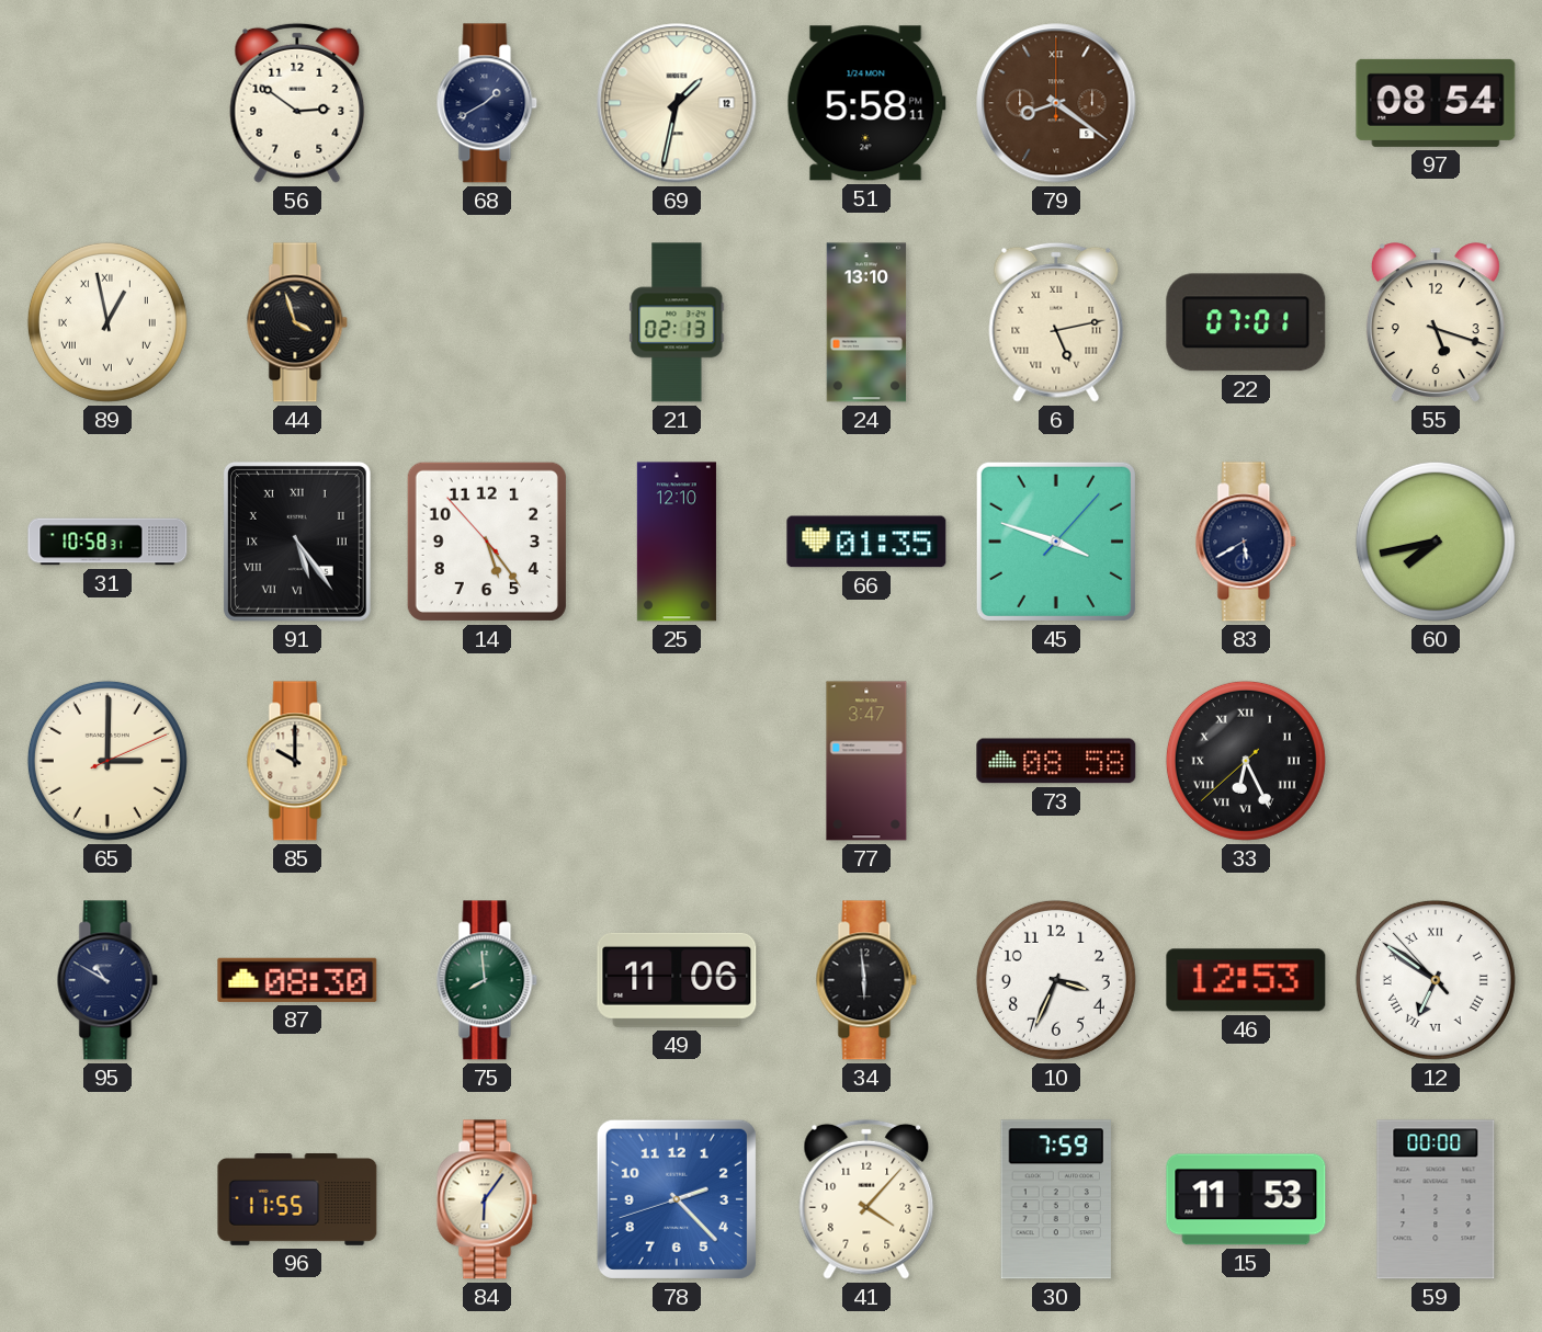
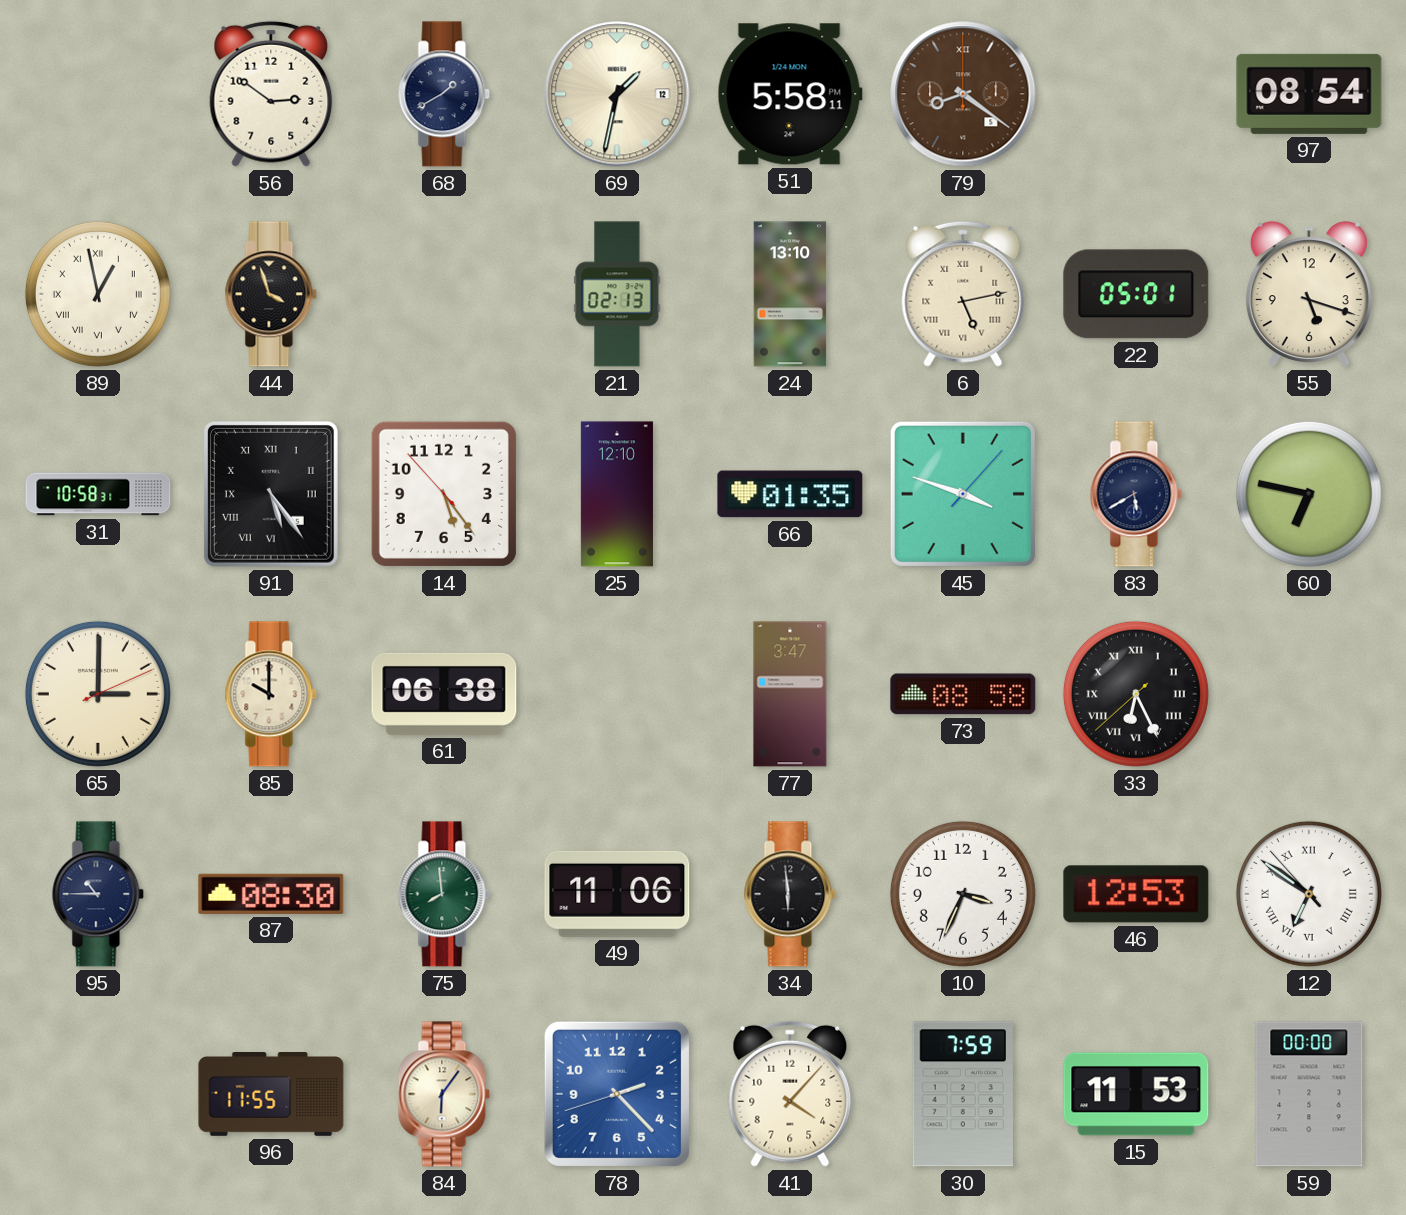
22: 07:01 -> 05:01
60: 7:43 -> 6:47
61: none -> 06:38
95: 10:50 -> 10:45
